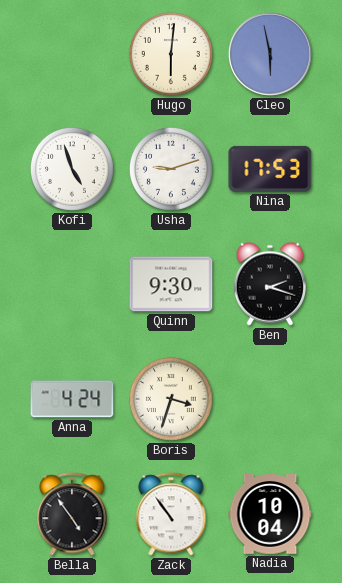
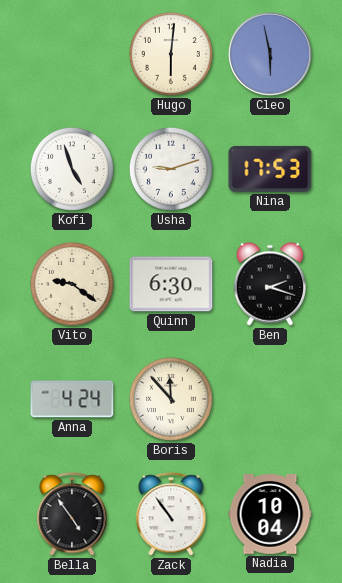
Vito: none -> 9:21
Quinn: 9:30 -> 6:30
Boris: 3:33 -> 11:53
